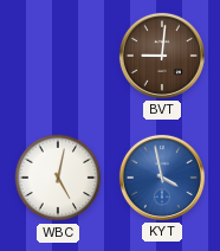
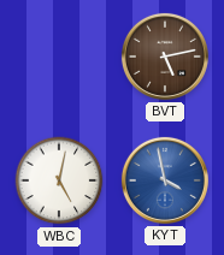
BVT: 9:01 -> 5:13
